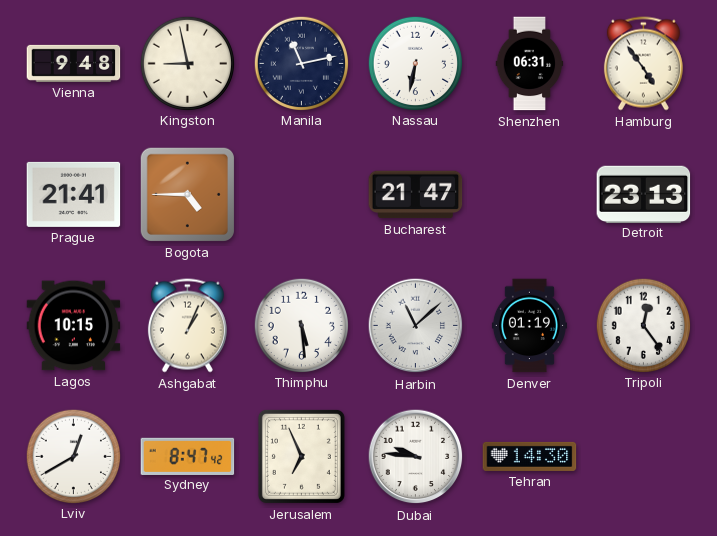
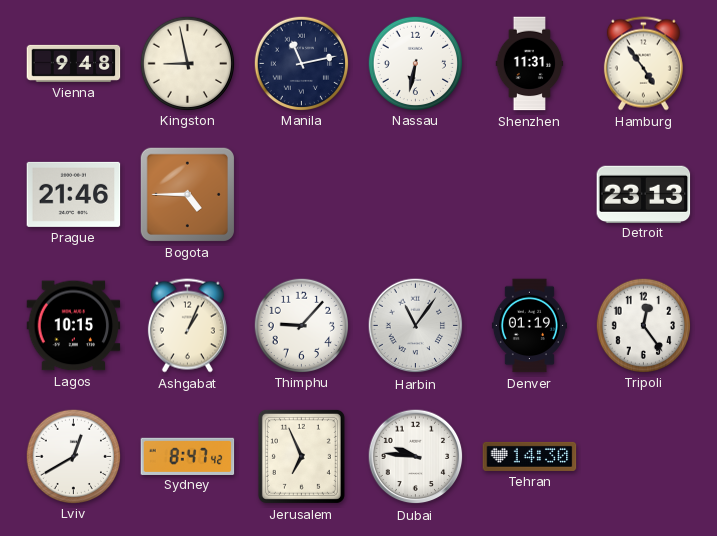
Shenzhen: 06:31 -> 11:31
Prague: 21:41 -> 21:46
Bucharest: 21:47 -> none
Thimphu: 5:29 -> 9:07
Harbin: 11:08 -> 11:06
